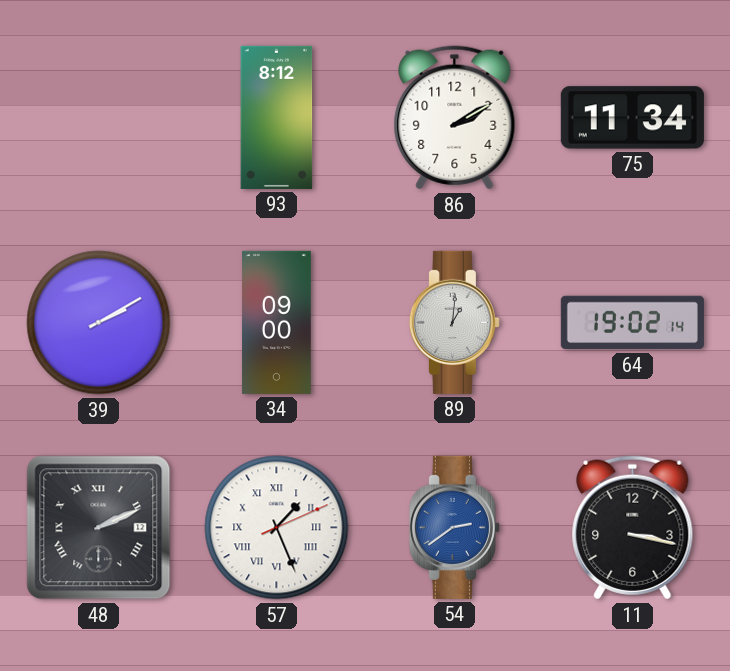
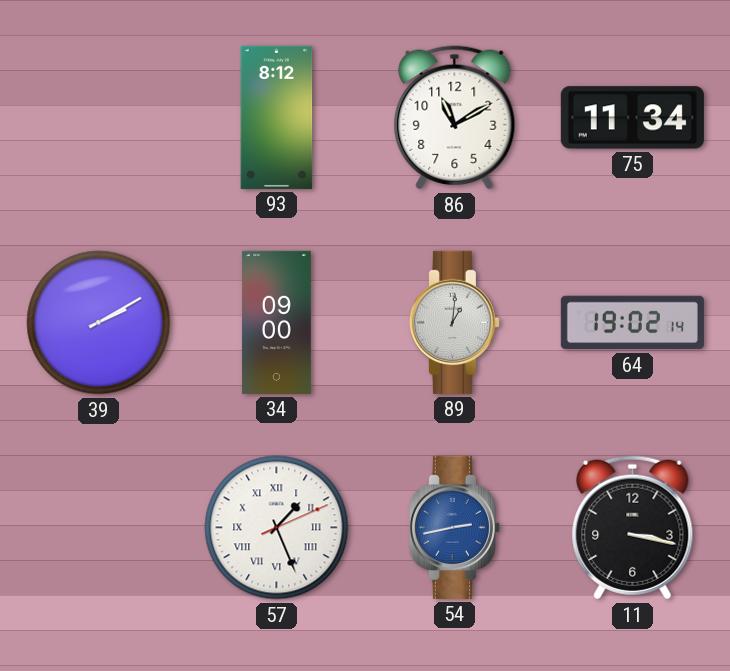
86: 2:10 -> 11:10
48: 2:11 -> none
54: 2:39 -> 2:43
